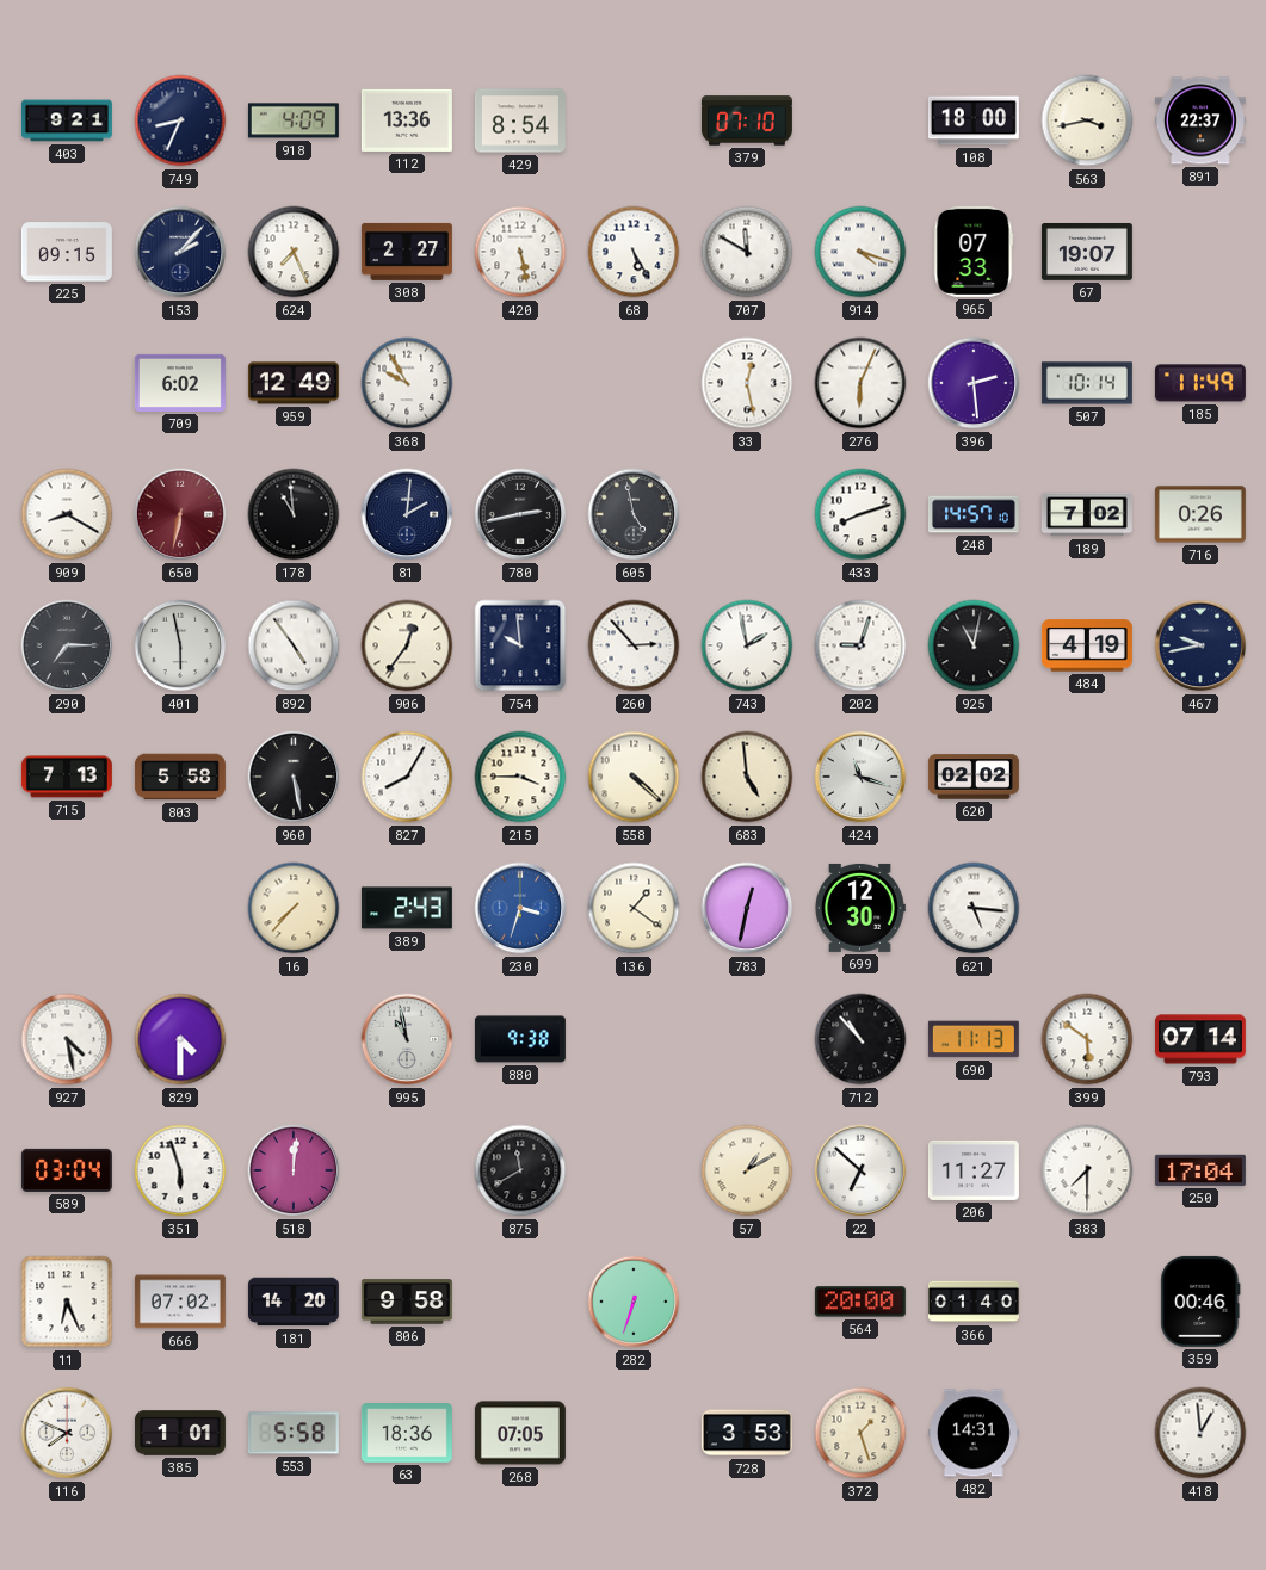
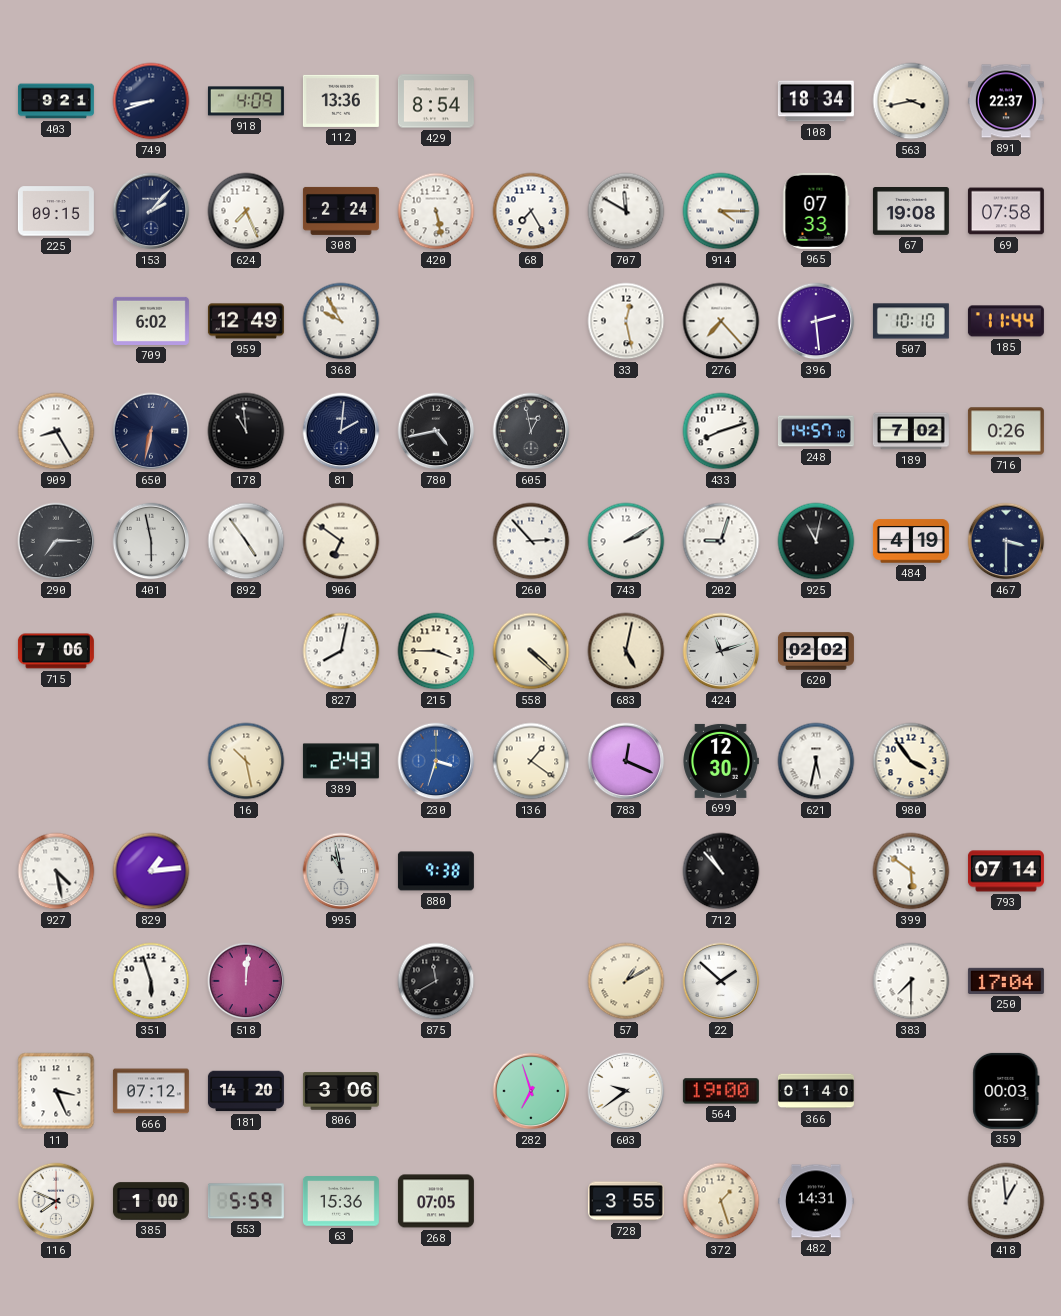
749: 8:34 -> 8:42
379: 07:10 -> none
108: 18:00 -> 18:34
308: 2:27 -> 2:24
68: 5:25 -> 7:25
914: 4:18 -> 4:15
67: 19:07 -> 19:08
69: none -> 07:58
276: 6:04 -> 7:23
507: 10:14 -> 10:10
185: 11:49 -> 11:44
909: 8:20 -> 8:25
650 dial: burgundy -> navy
780: 2:43 -> 4:43
605: 4:58 -> 12:58
906: 12:36 -> 6:51
754: 9:59 -> none
743: 1:58 -> 2:10
467: 9:43 -> 3:30
715: 7:13 -> 7:06
803: 5:58 -> none
960: 5:28 -> none
827: 8:05 -> 8:02
683: 4:59 -> 5:02
424: 11:18 -> 11:12
16: 7:37 -> 10:28
783: 12:32 -> 12:19
621: 5:16 -> 5:32
980: none -> 3:54
829: 4:30 -> 1:14
690: 11:13 -> none
589: 03:04 -> none
22: 6:52 -> 1:52
206: 11:27 -> none
11: 6:26 -> 3:26
666: 07:02 -> 07:12
806: 9:58 -> 3:06
282: 6:33 -> 6:57
603: none -> 9:39
564: 20:00 -> 19:00
359: 00:46 -> 00:03
385: 1:01 -> 1:00
553: 5:58 -> 5:59
63: 18:36 -> 15:36
728: 3:53 -> 3:55
